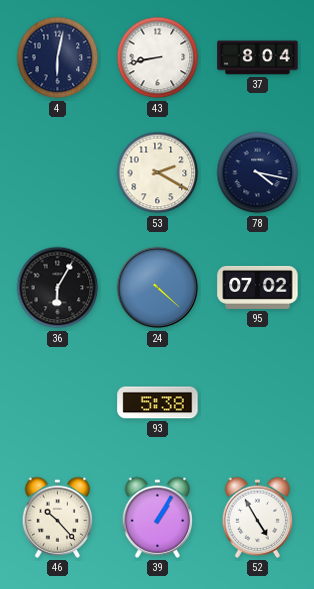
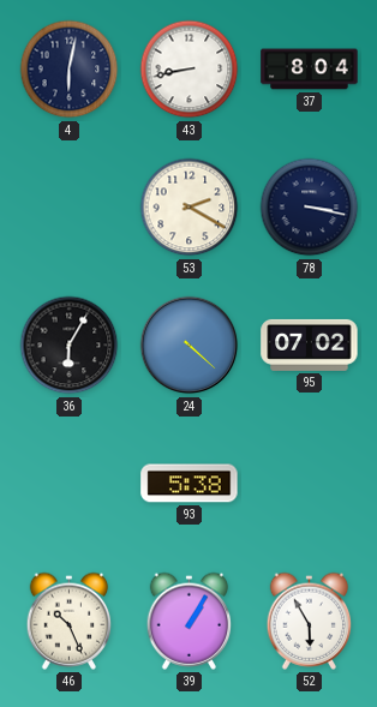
78: 4:17 -> 3:17
46: 10:23 -> 10:26
52: 4:55 -> 5:55
